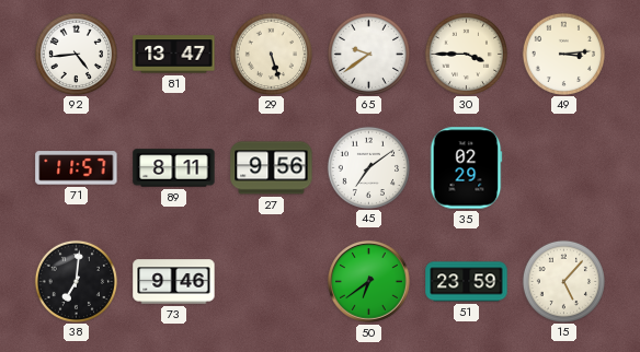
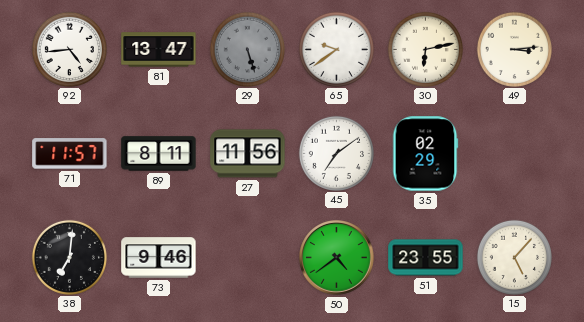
29 dial: cream -> grey
30: 3:45 -> 6:13
27: 9:56 -> 11:56
50: 6:39 -> 4:39
51: 23:59 -> 23:55
